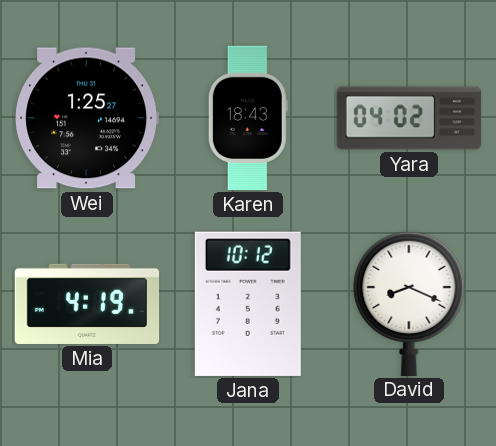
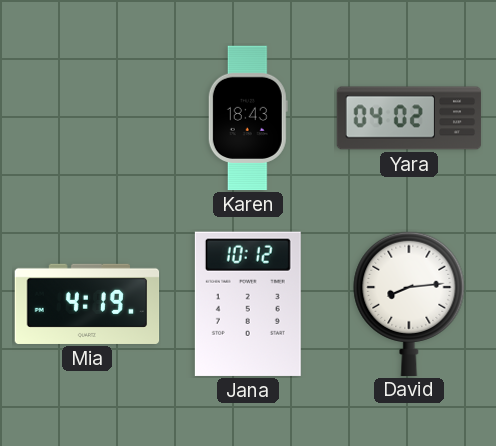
Wei: 1:25 -> none
David: 8:19 -> 8:14
